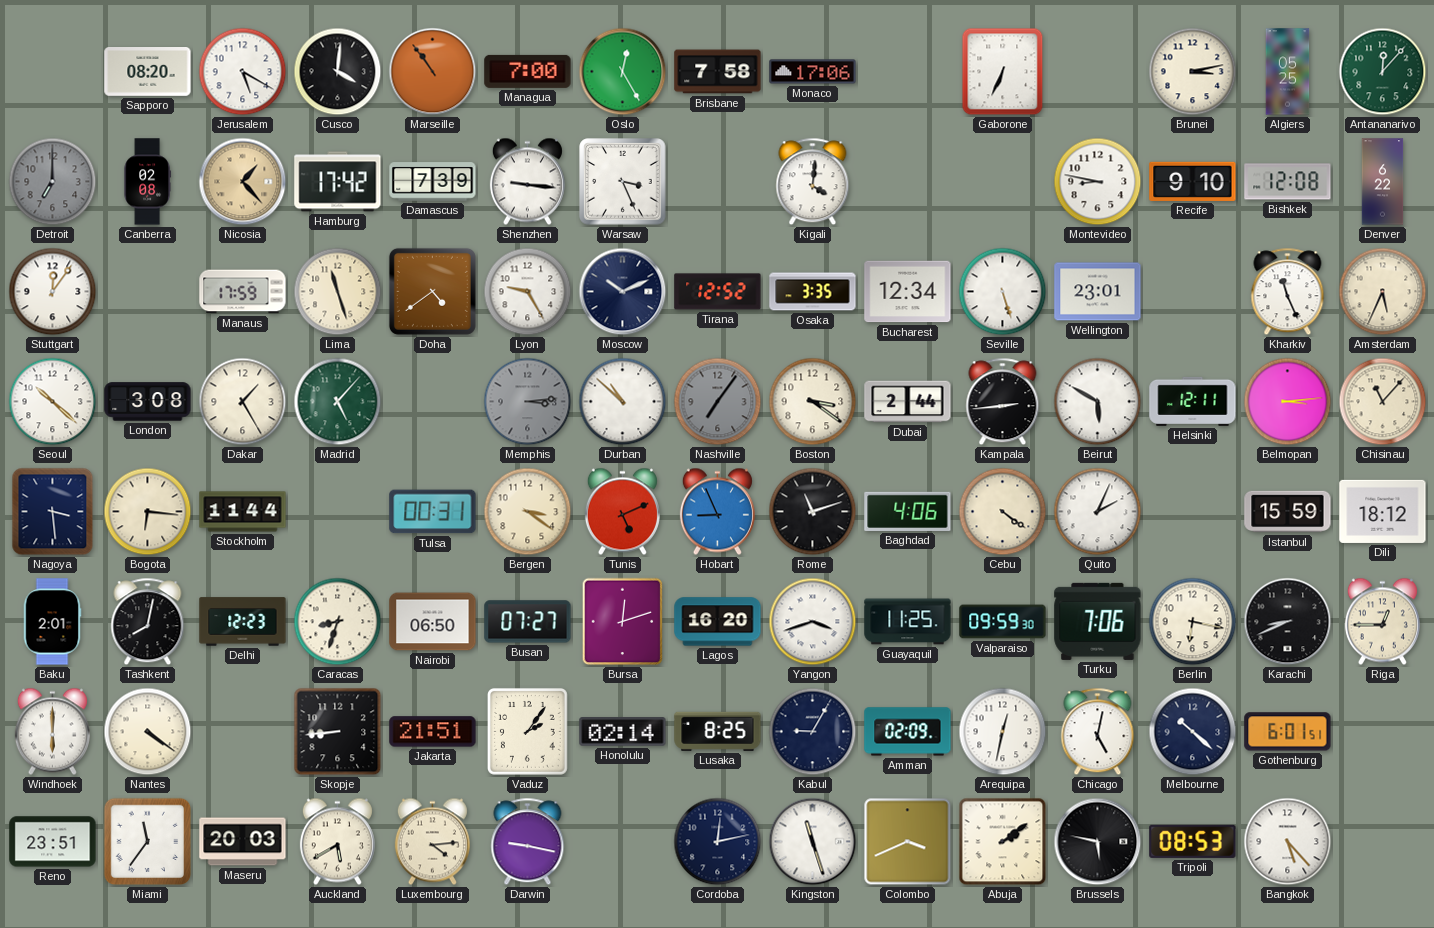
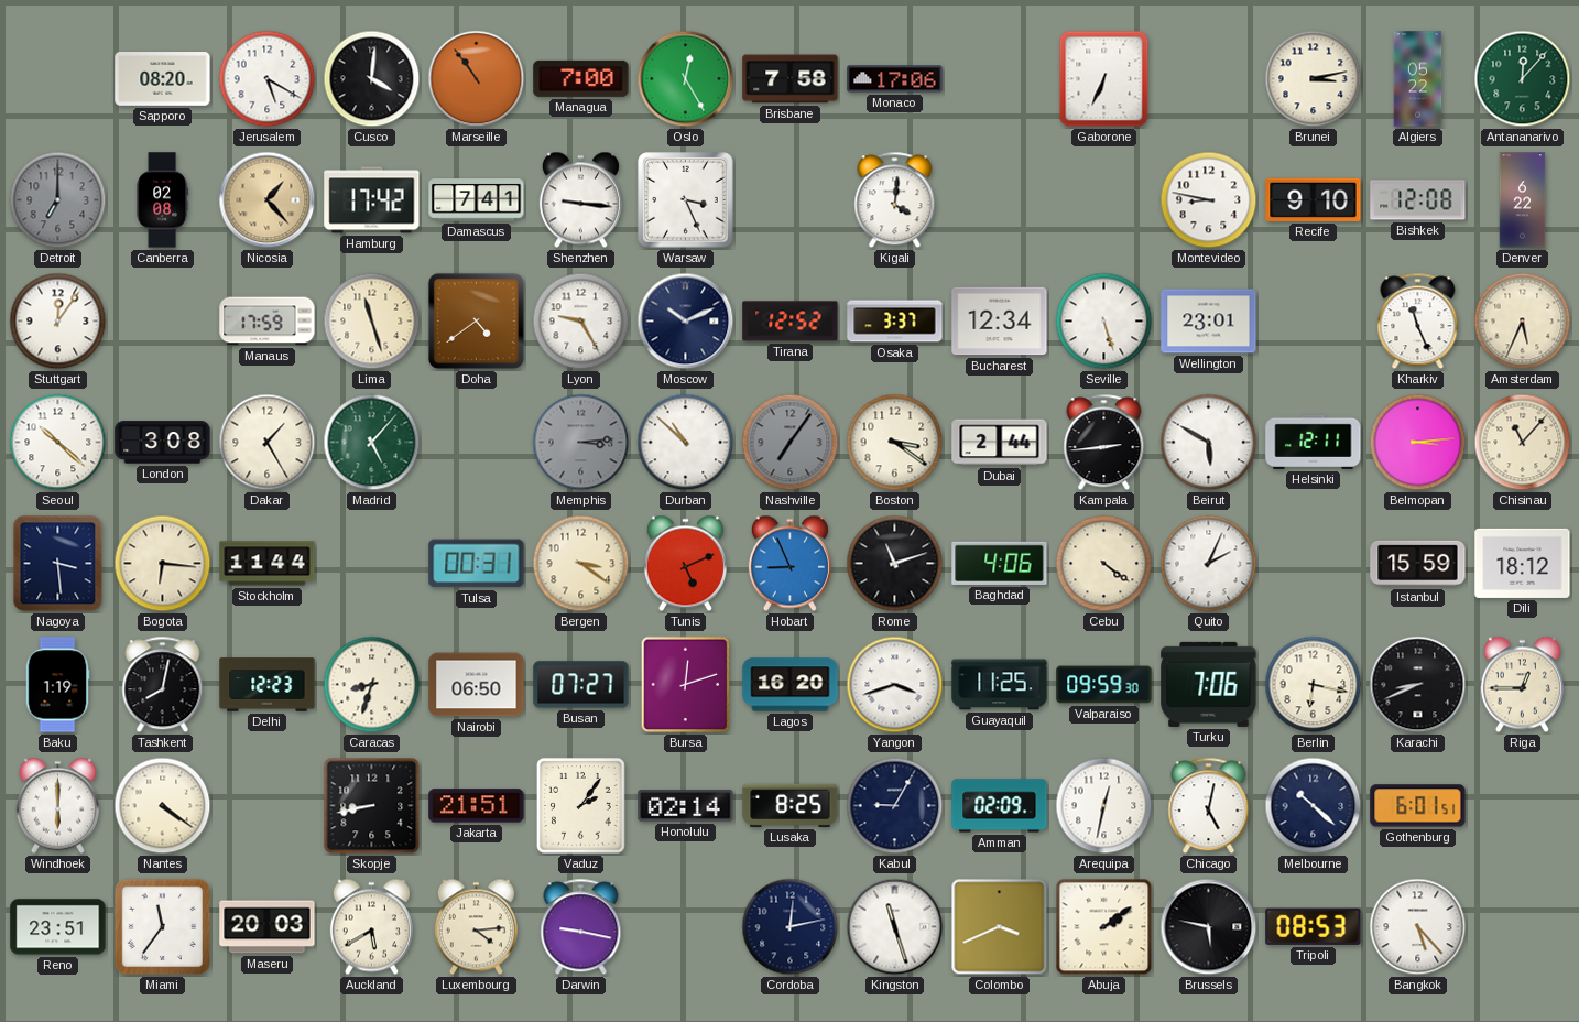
Algiers: 05:25 -> 05:22
Damascus: 7:39 -> 7:41
Osaka: 3:35 -> 3:37
Baku: 2:01 -> 1:19
Skopje: 8:44 -> 8:43
